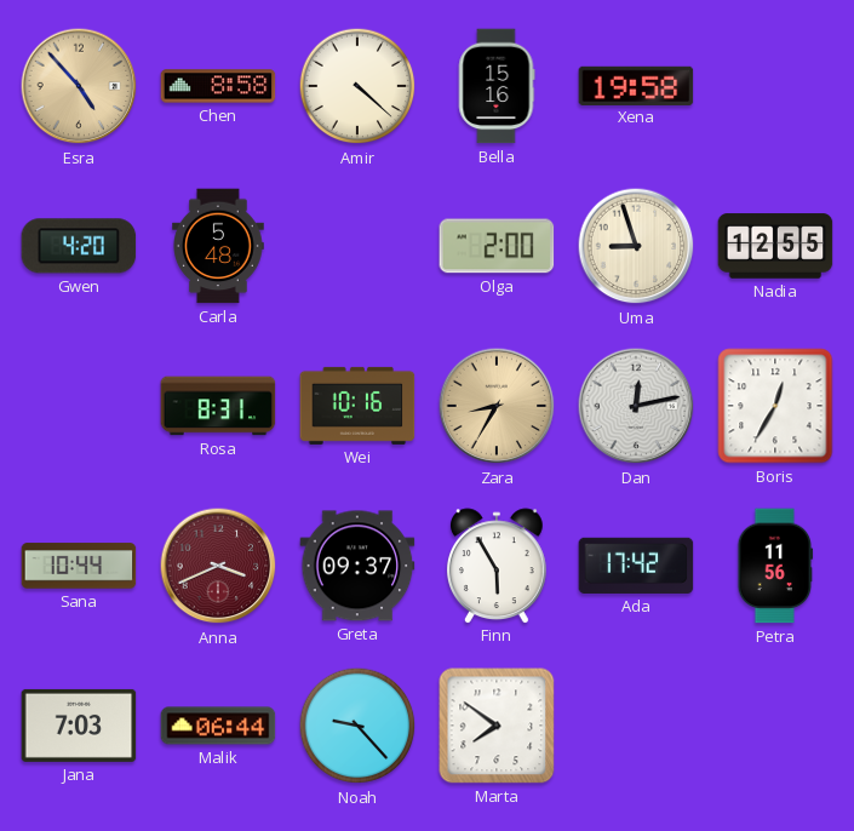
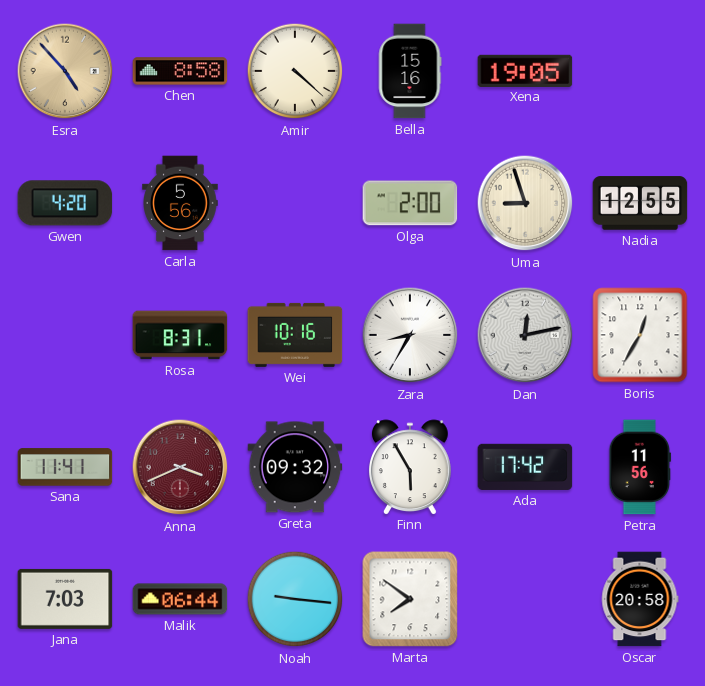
Xena: 19:58 -> 19:05
Carla: 5:48 -> 5:56
Zara dial: champagne -> white
Sana: 10:44 -> 11:41
Greta: 09:37 -> 09:32
Noah: 9:23 -> 9:16
Oscar: none -> 20:58
